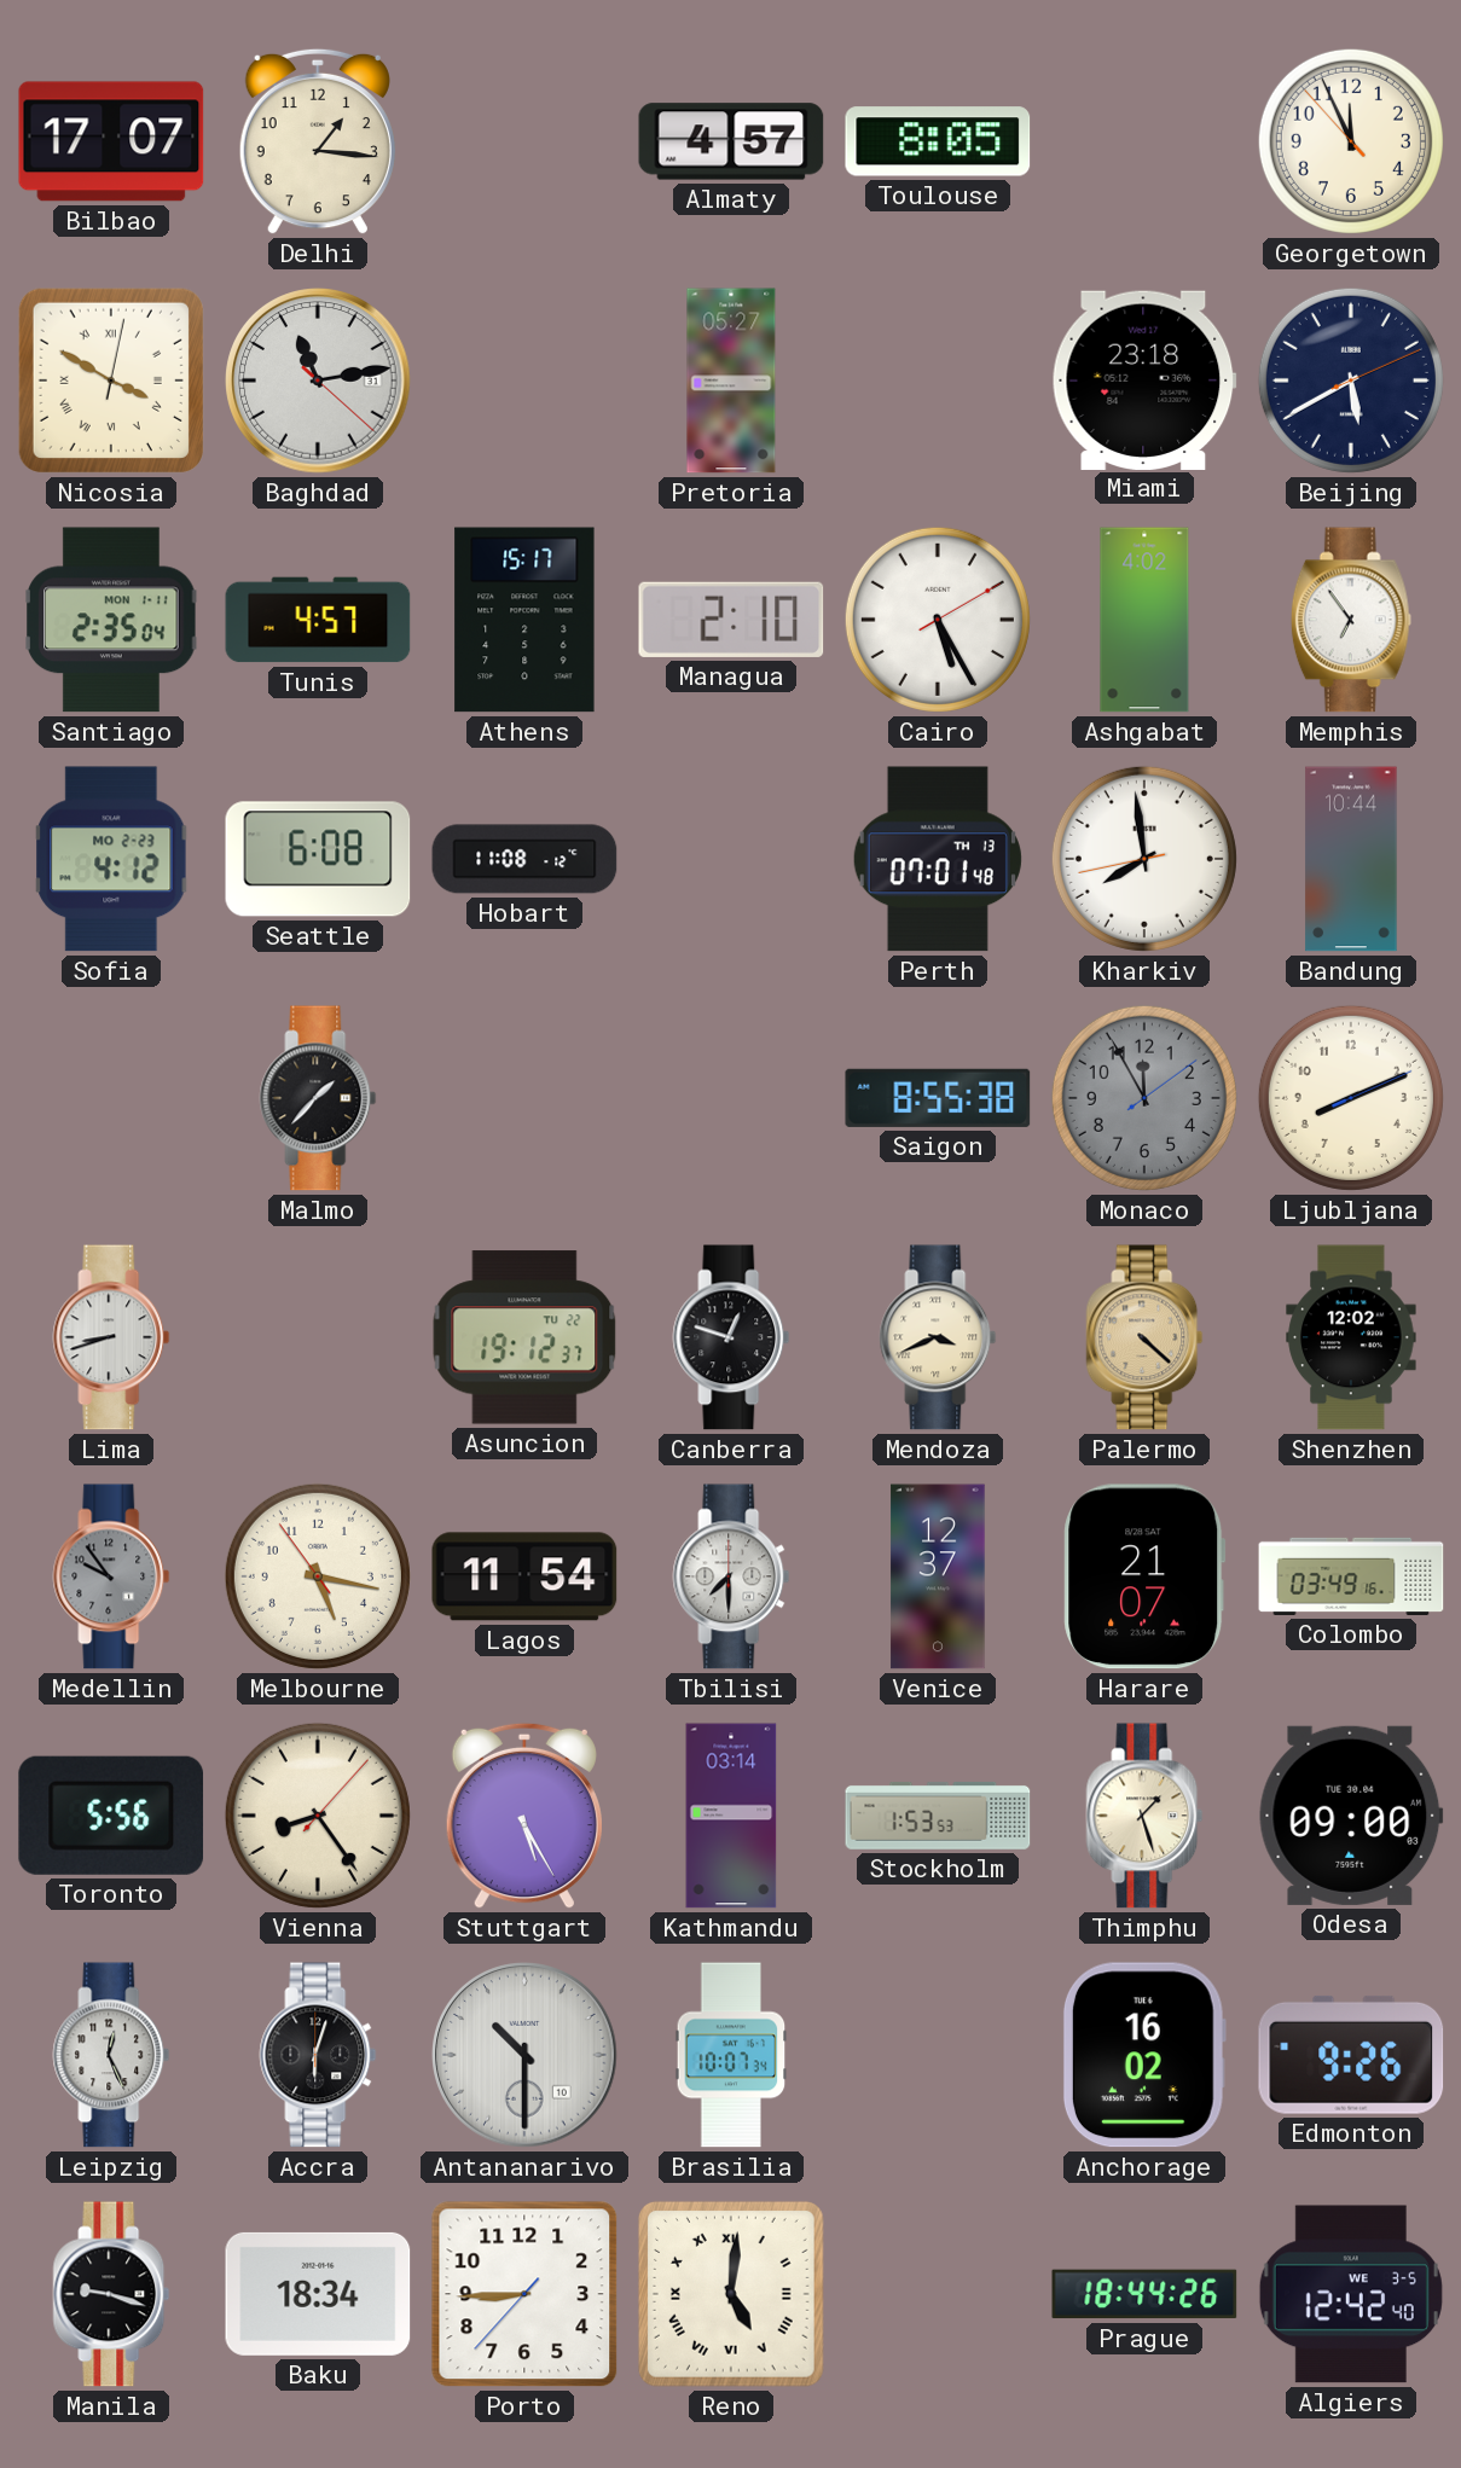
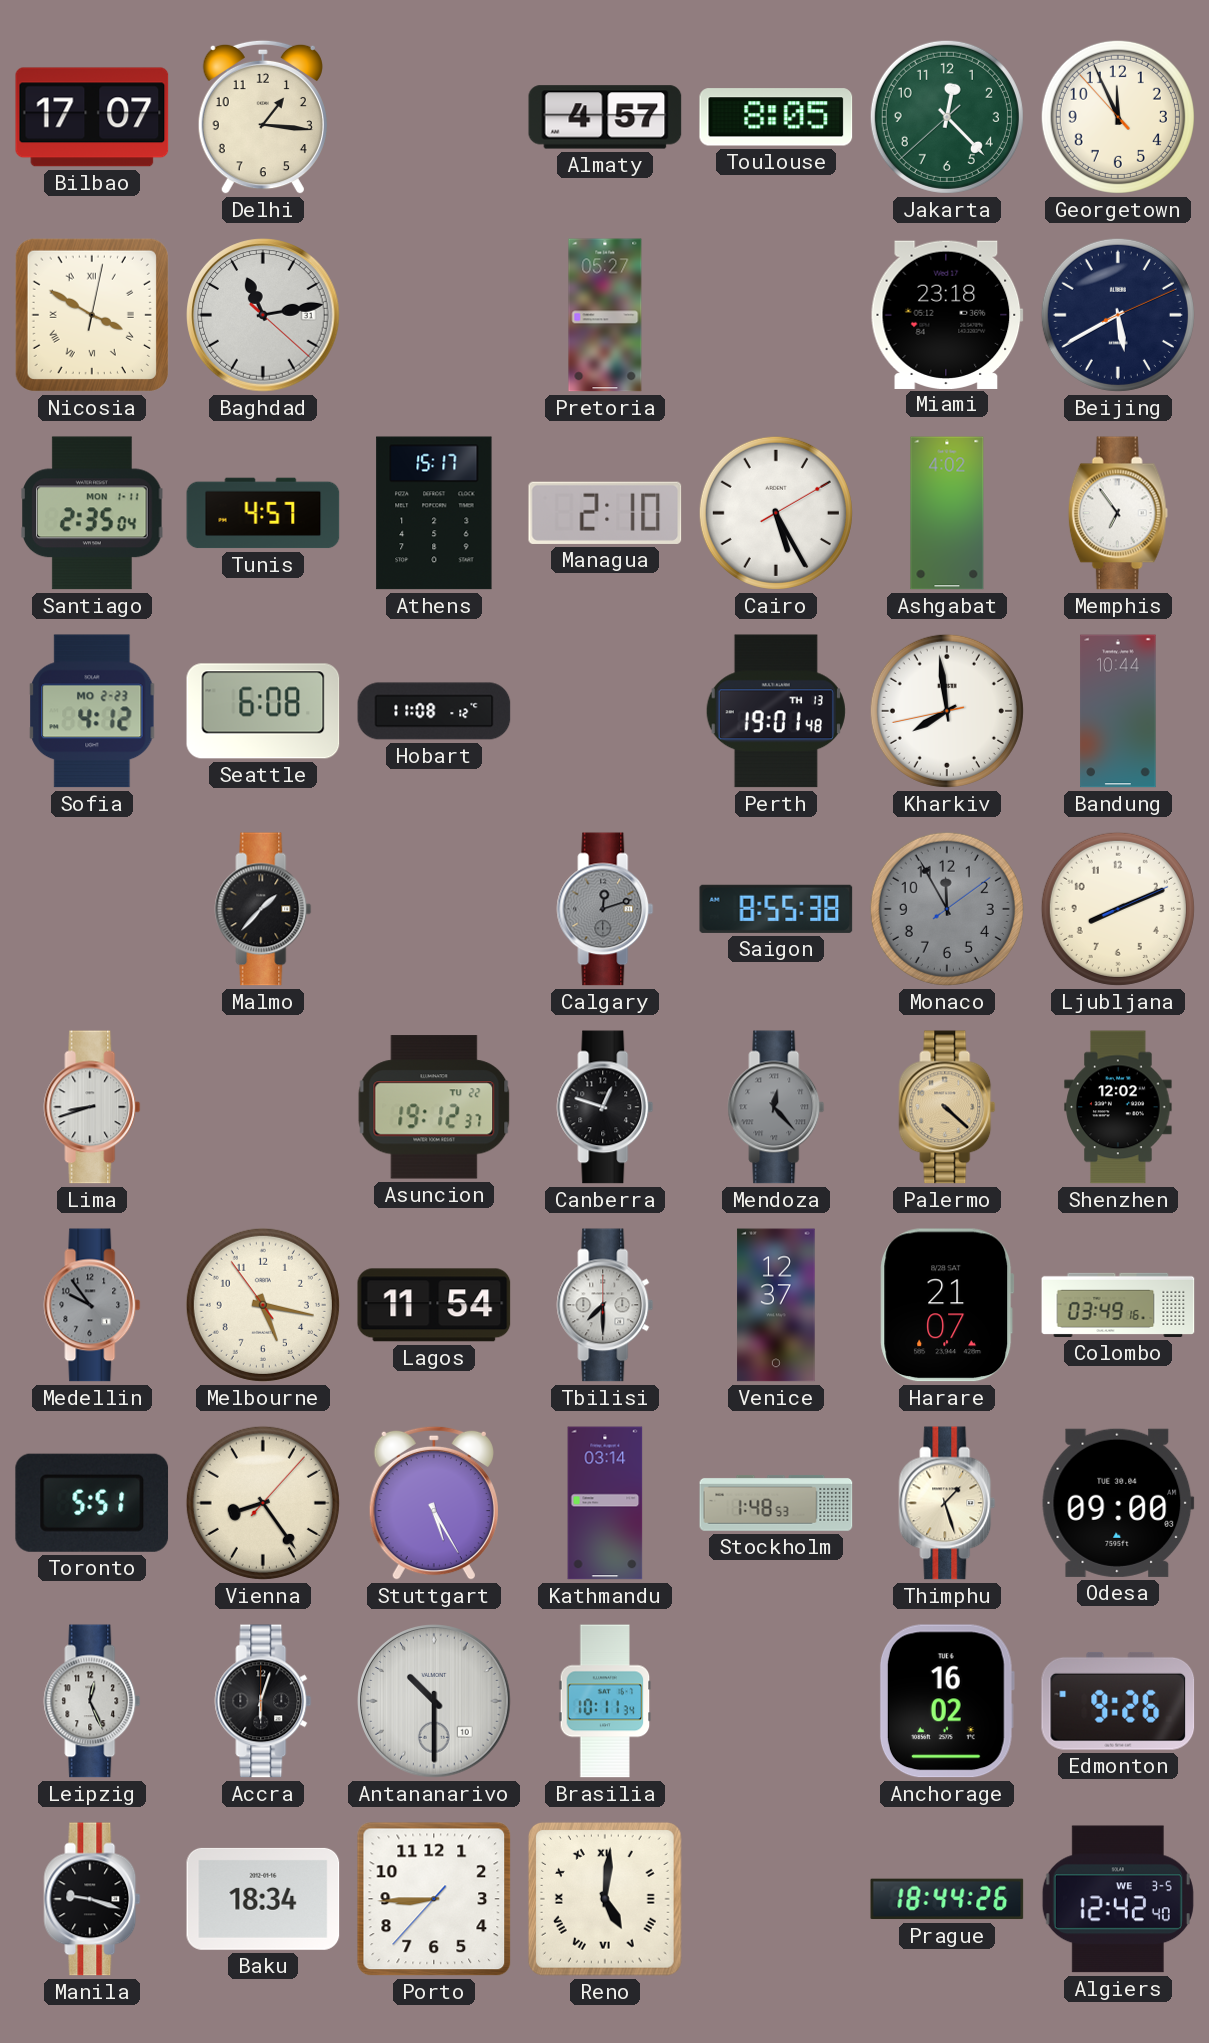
Jakarta: none -> 12:22
Perth: 07:01 -> 19:01
Calgary: none -> 12:12
Mendoza: 3:41 -> 12:23
Mendoza dial: cream -> grey
Toronto: 5:56 -> 5:51
Stockholm: 1:53 -> 1:48
Brasilia: 10:07 -> 10:11
